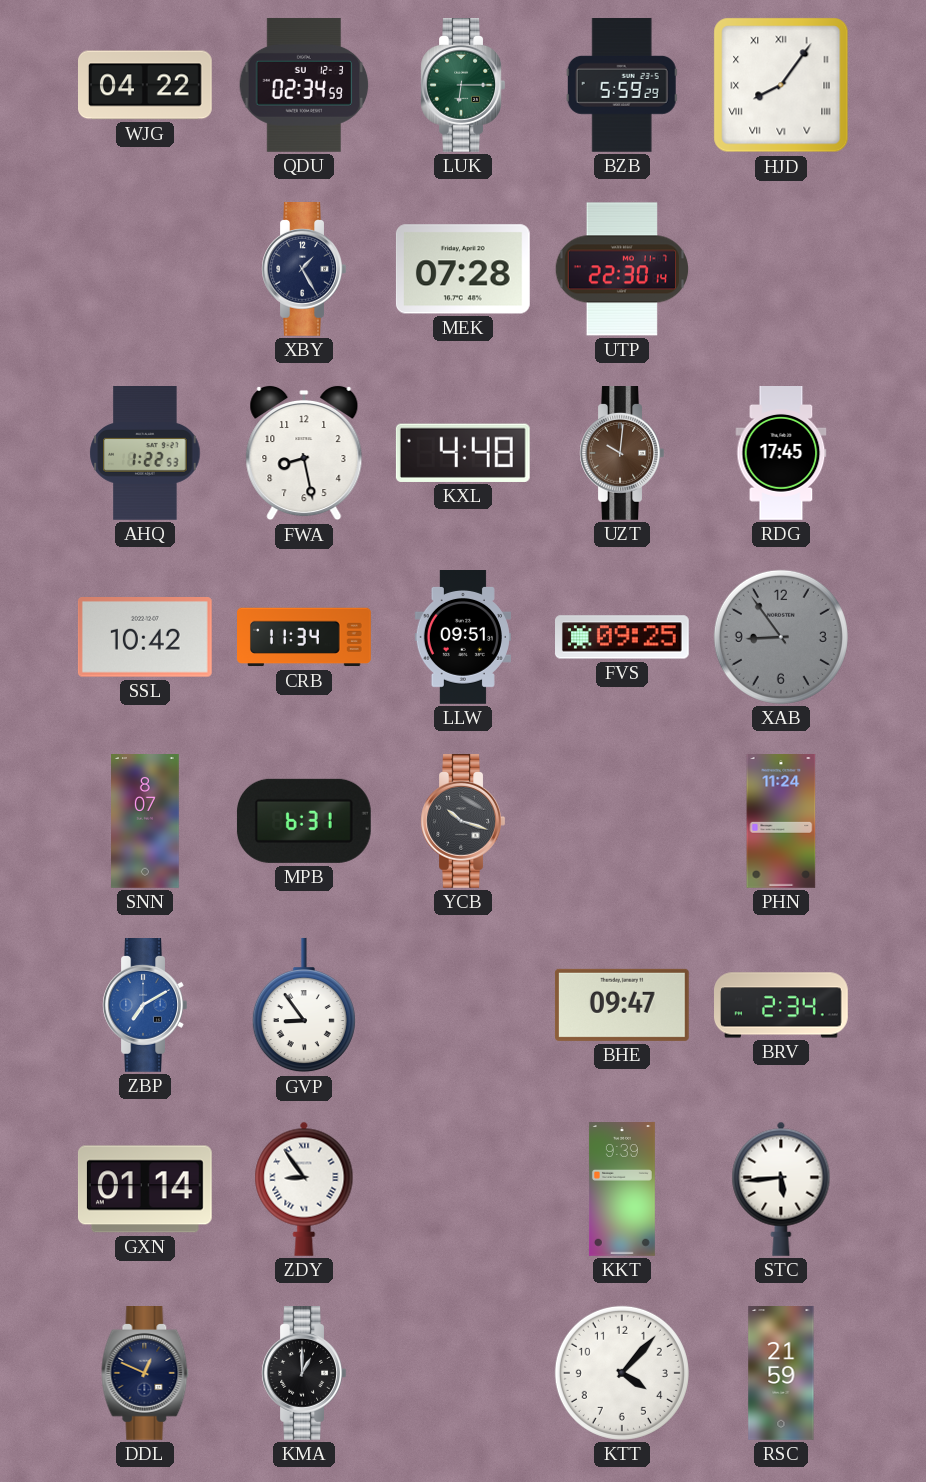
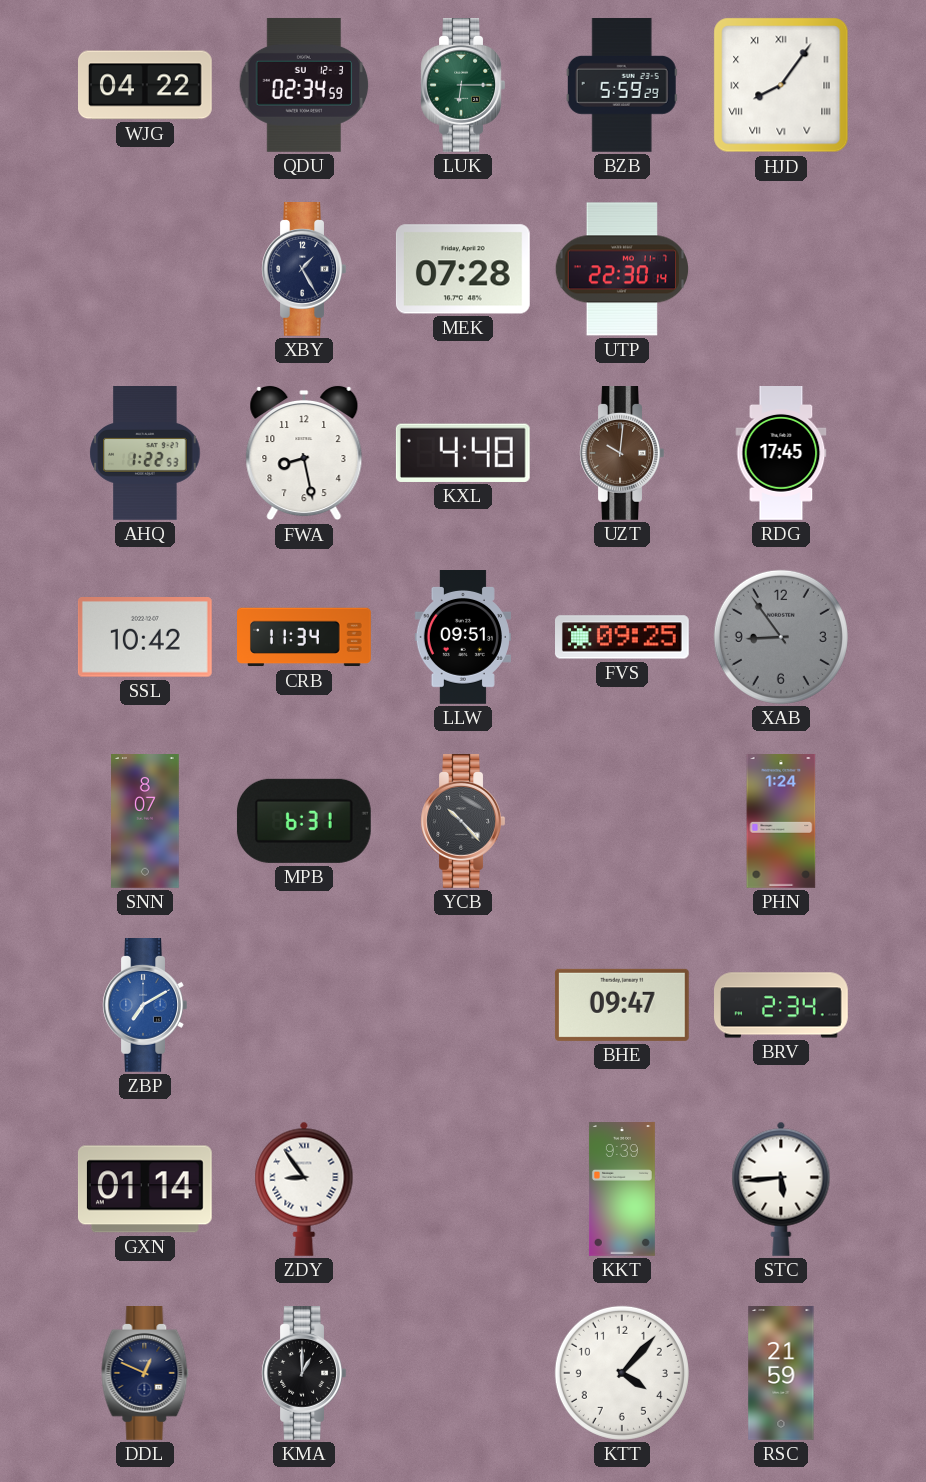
YCB: 10:18 -> 10:23
PHN: 11:24 -> 1:24
GVP: 8:54 -> none
